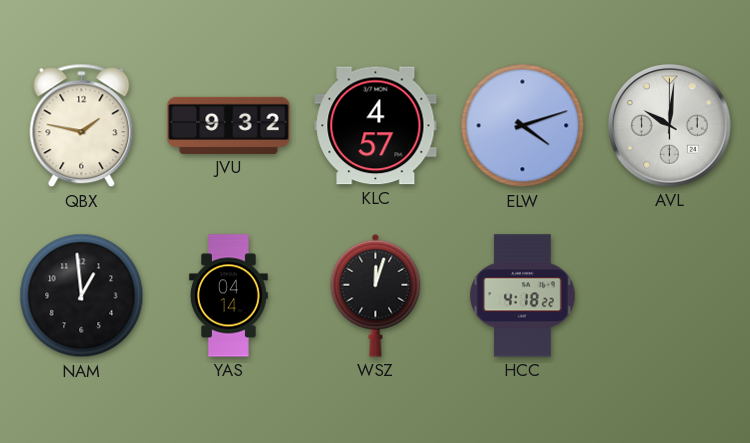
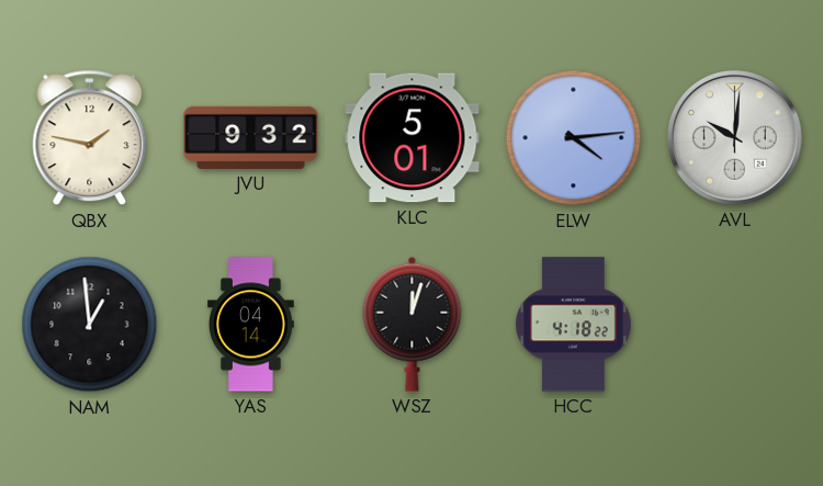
KLC: 4:57 -> 5:01
ELW: 4:12 -> 4:14
